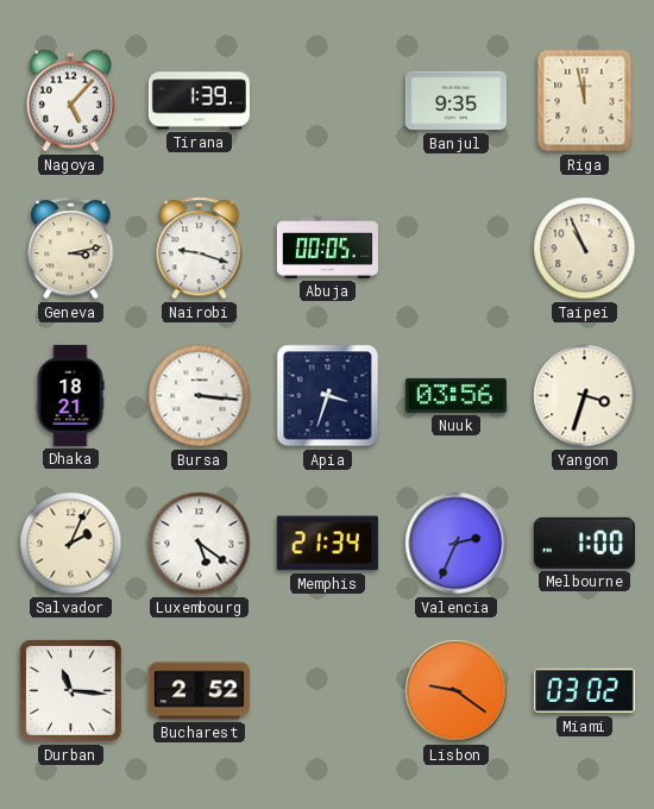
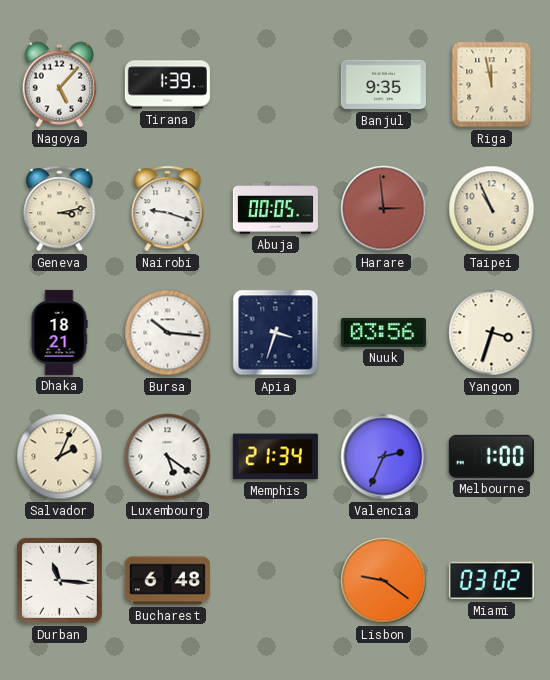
Harare: none -> 2:59
Bursa: 3:16 -> 10:16
Bucharest: 2:52 -> 6:48
